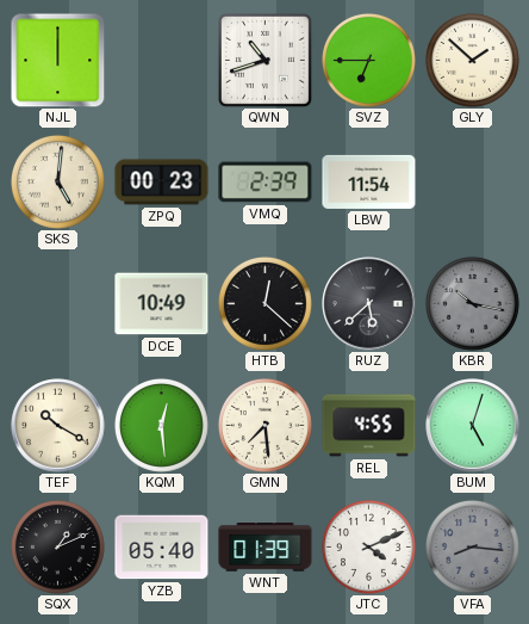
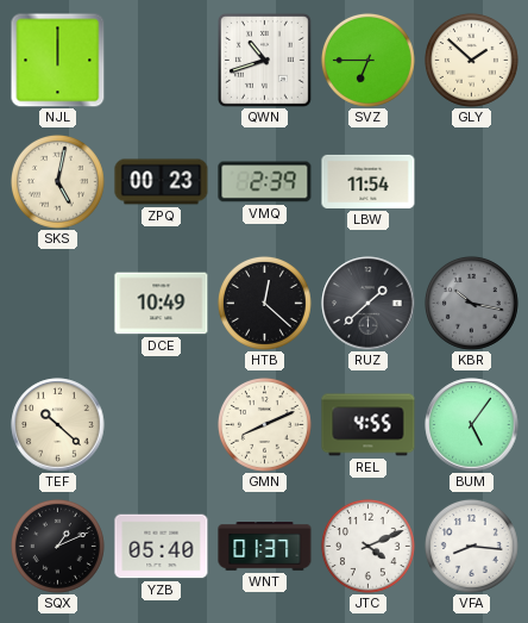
SKS: 5:01 -> 5:02
RUZ: 5:38 -> 1:38
TEF: 10:20 -> 10:22
KQM: 12:29 -> none
GMN: 7:29 -> 8:11
BUM: 5:03 -> 5:06
WNT: 01:39 -> 01:37
VFA dial: grey -> white
